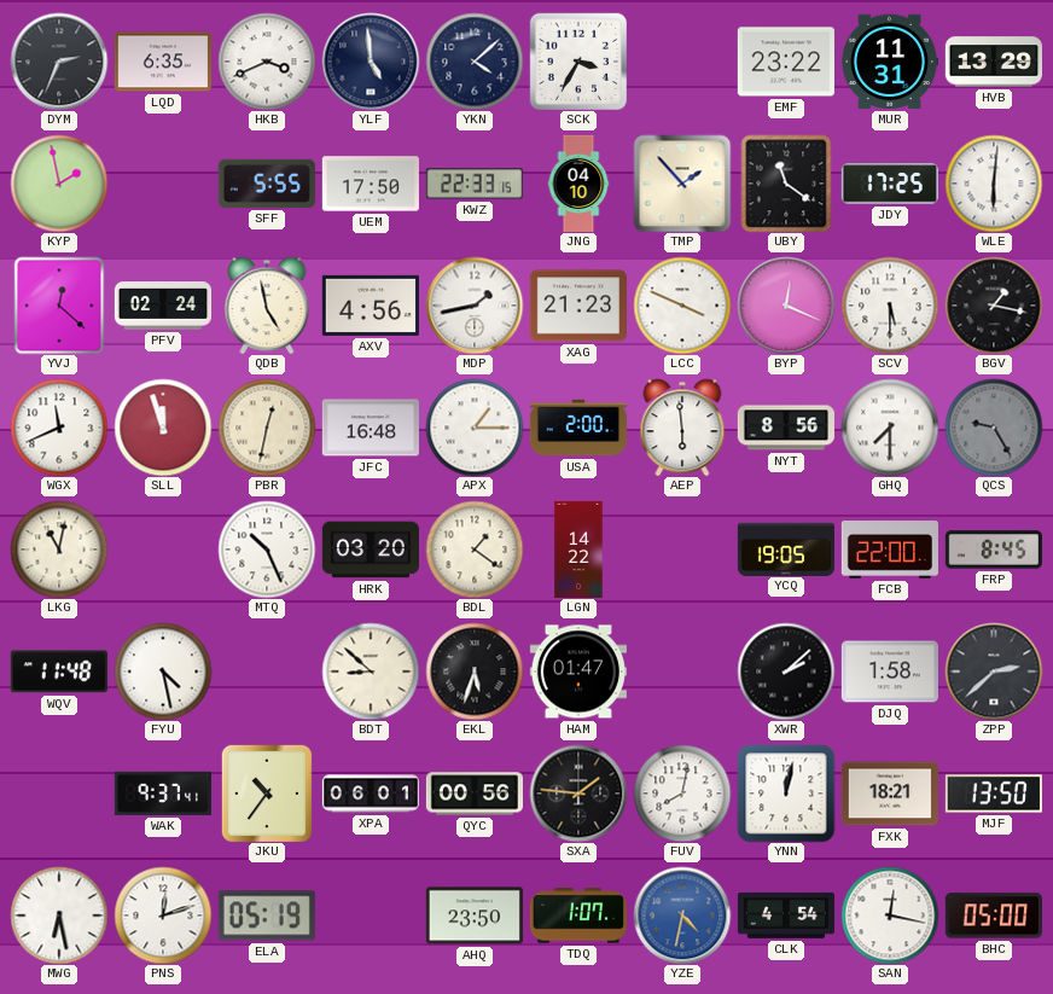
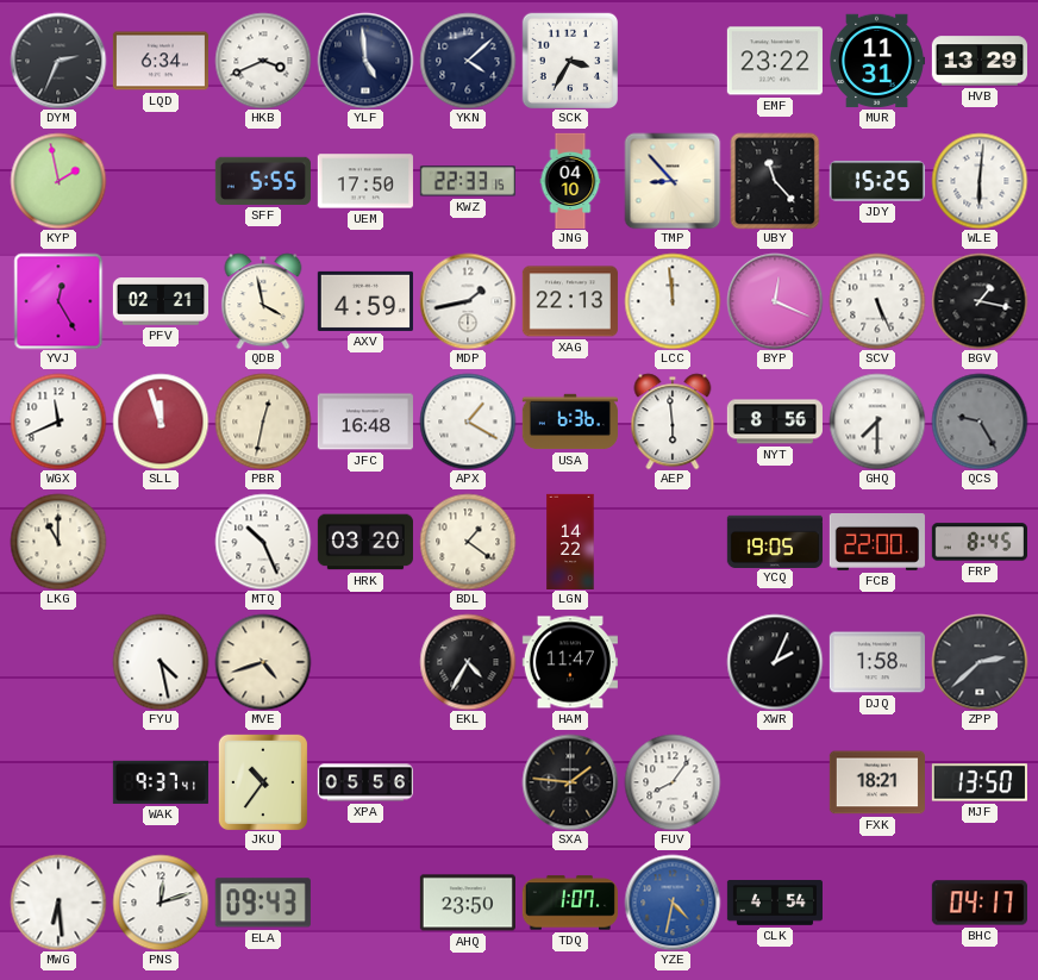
LQD: 6:35 -> 6:34
TMP: 1:53 -> 8:53
UBY: 11:21 -> 11:23
JDY: 17:25 -> 15:25
YVJ: 12:22 -> 12:25
PFV: 02:24 -> 02:21
QDB: 4:58 -> 3:58
AXV: 4:56 -> 4:59
XAG: 21:23 -> 22:13
LCC: 3:49 -> 11:59
SCV: 5:30 -> 5:26
APX: 1:15 -> 1:20
USA: 2:00 -> 6:36
LKG: 11:02 -> 11:00
WQV: 11:48 -> none
MVE: none -> 4:42
BDT: 8:52 -> none
EKL: 5:33 -> 4:35
HAM: 01:47 -> 11:47
XWR: 2:08 -> 2:04
XPA: 06:01 -> 05:56
QYC: 00:56 -> none
FUV: 8:02 -> 8:06
YNN: 12:02 -> none
MWG: 6:28 -> 6:29
ELA: 05:19 -> 09:43
SAN: 12:17 -> none
BHC: 05:00 -> 04:17
